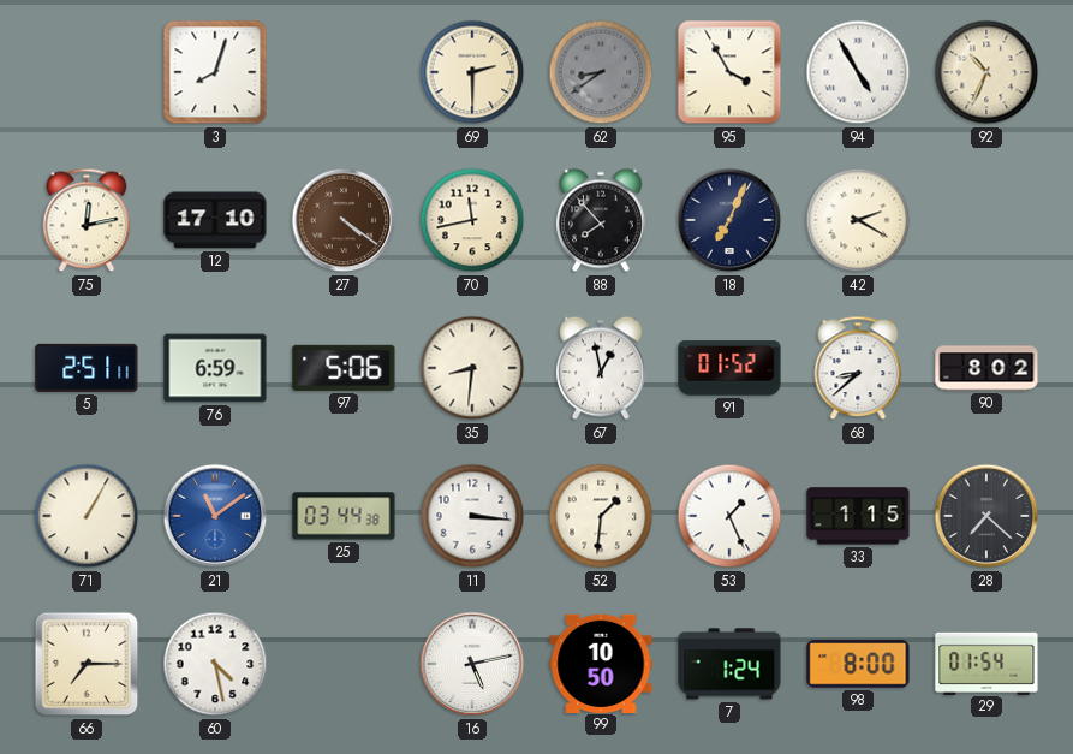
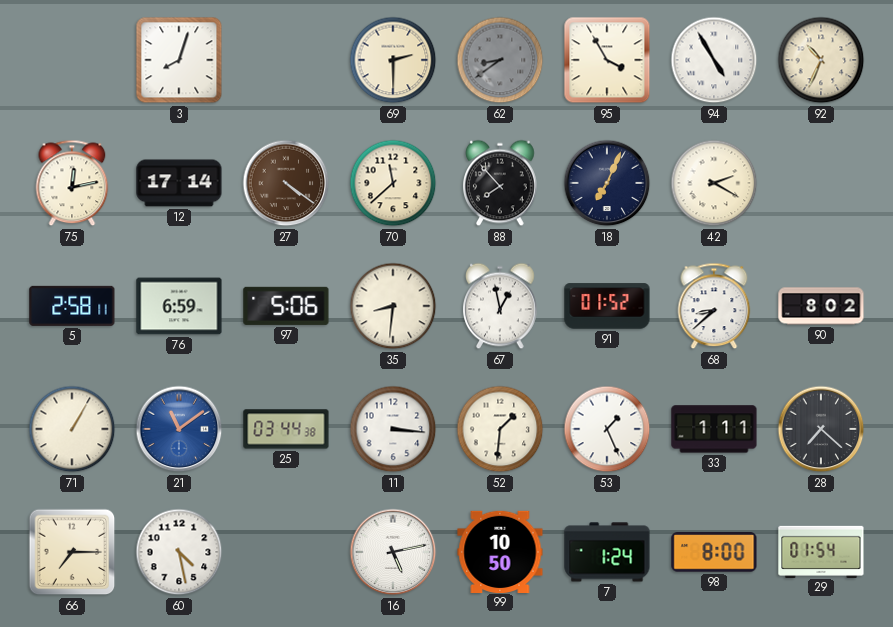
12: 17:10 -> 17:14
70: 11:43 -> 11:38
5: 2:51 -> 2:58
33: 1:15 -> 1:11
